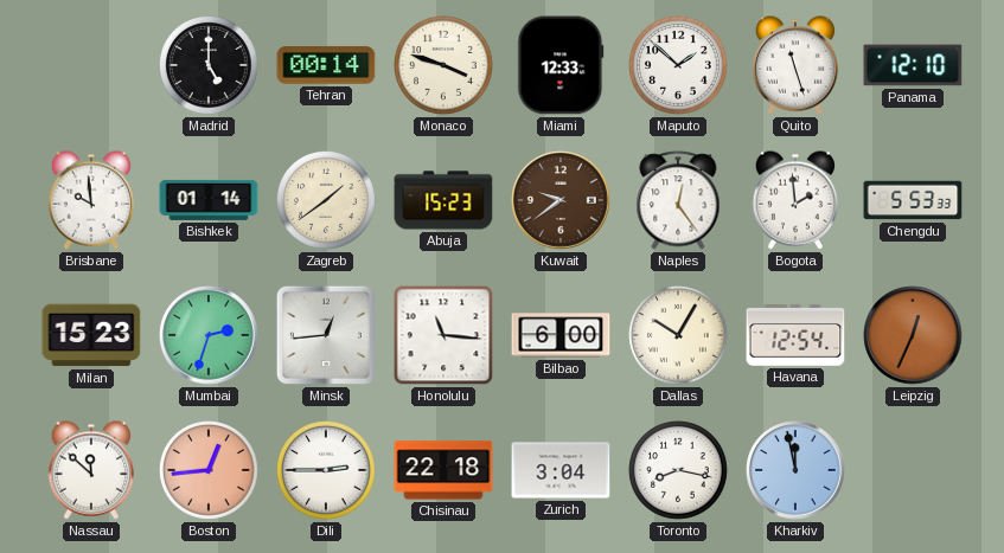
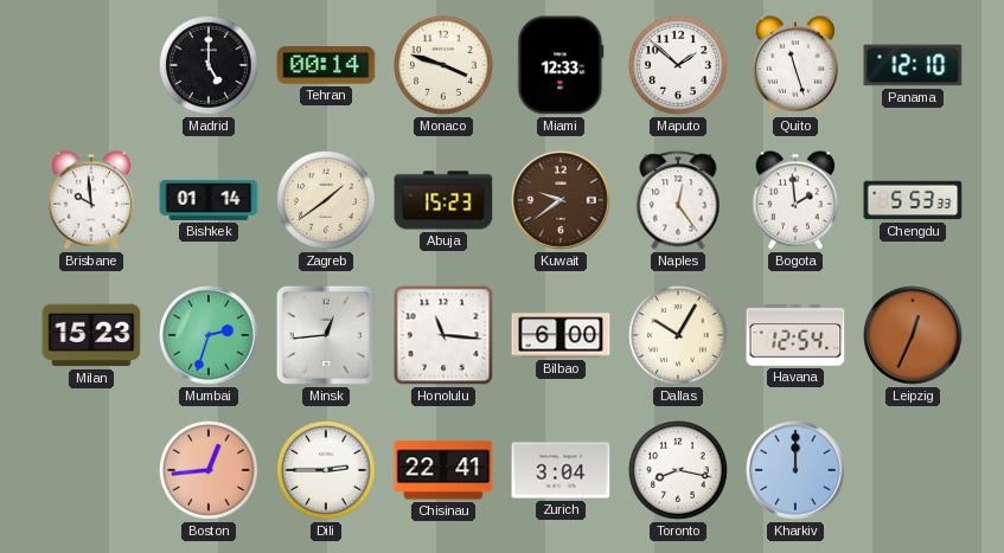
Nassau: 11:52 -> none
Chisinau: 22:18 -> 22:41
Kharkiv: 11:58 -> 12:00
